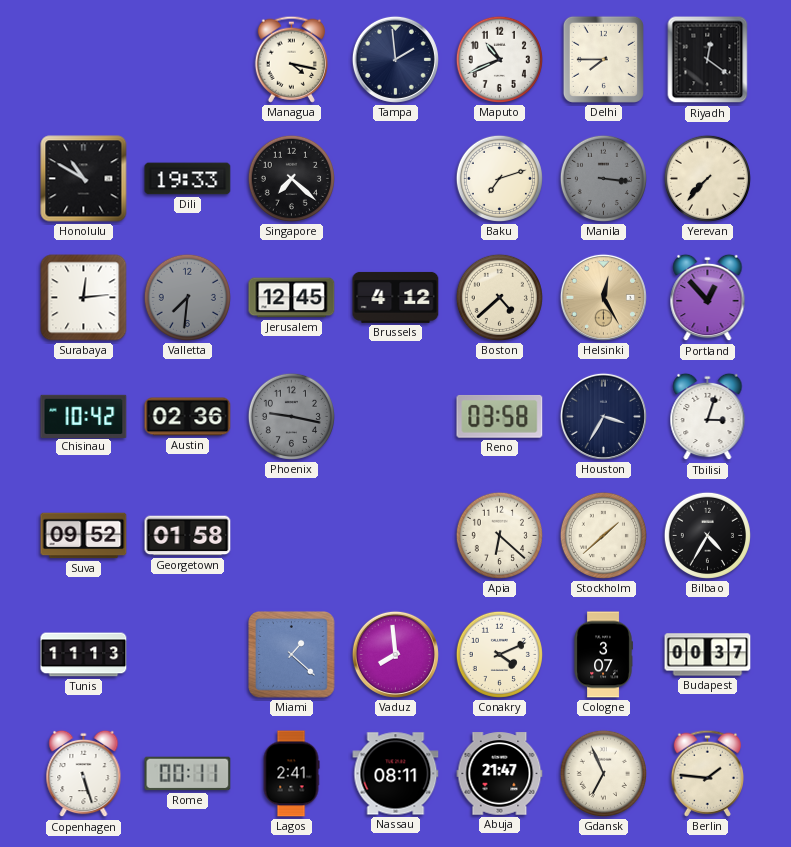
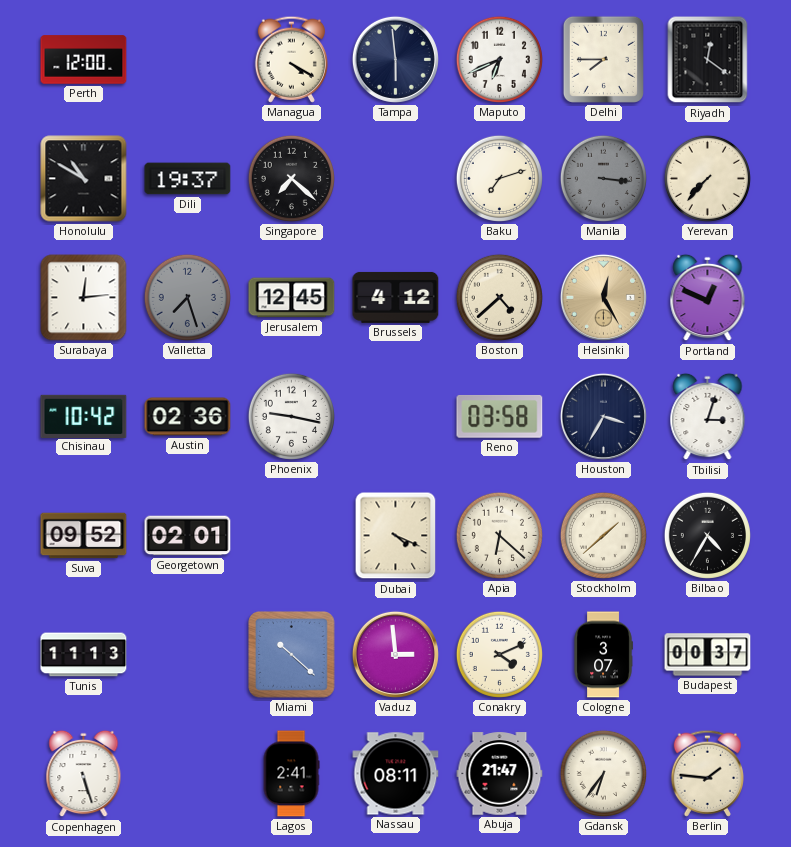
Perth: none -> 12:00
Managua: 4:17 -> 4:20
Tampa: 1:59 -> 5:59
Maputo: 10:41 -> 6:41
Dili: 19:33 -> 19:37
Valletta: 7:31 -> 7:27
Portland: 12:53 -> 12:49
Phoenix dial: grey -> white
Georgetown: 01:58 -> 02:01
Dubai: none -> 4:19
Miami: 1:22 -> 10:22
Vaduz: 7:59 -> 2:59
Rome: 00:11 -> none
Gdansk: 6:56 -> 6:36
